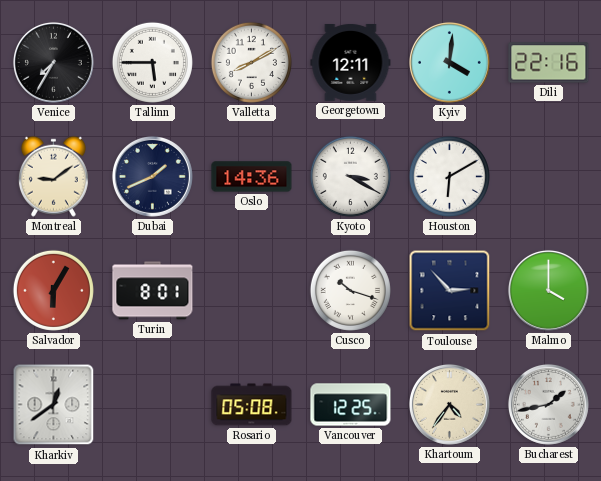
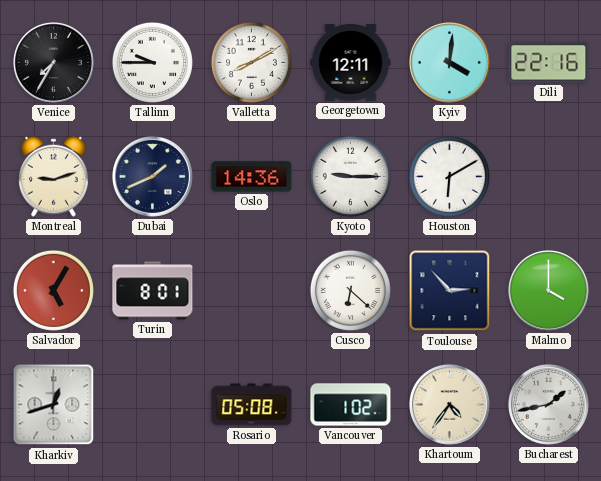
Tallinn: 5:45 -> 9:45
Montreal: 9:09 -> 9:12
Kyoto: 3:20 -> 9:15
Salvador: 6:05 -> 5:05
Cusco: 10:18 -> 6:22
Kharkiv: 12:39 -> 12:42
Vancouver: 12:25 -> 1:02
